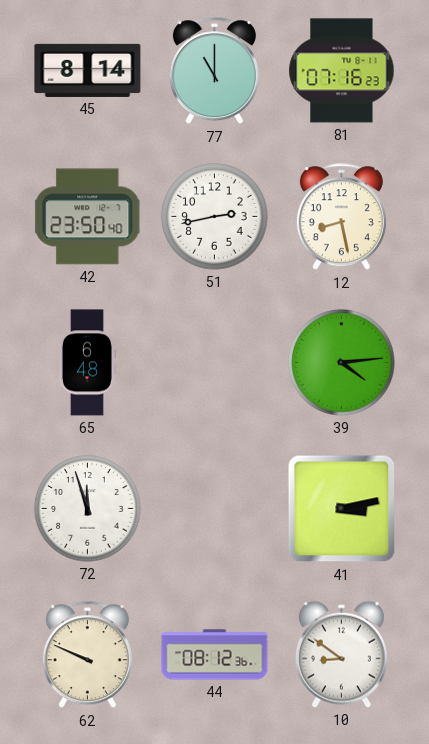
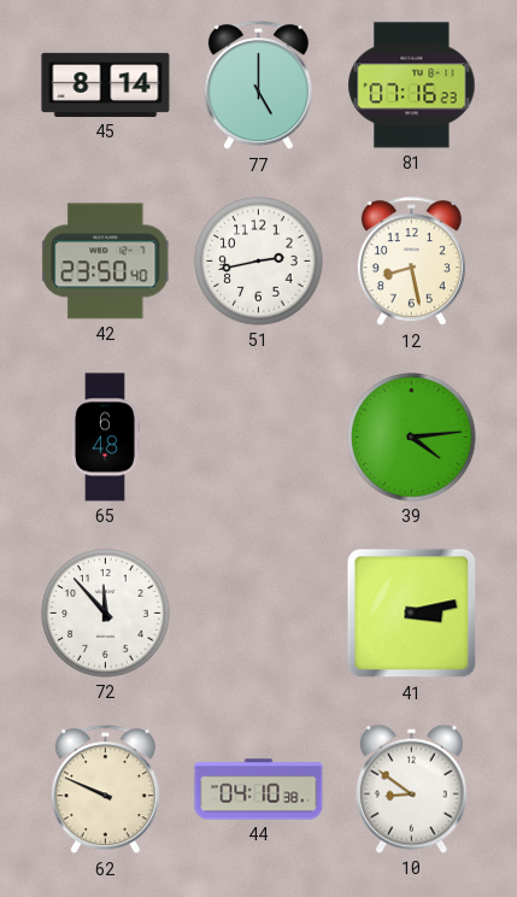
77: 11:00 -> 5:00
72: 11:57 -> 11:53
44: 08:12 -> 04:10
